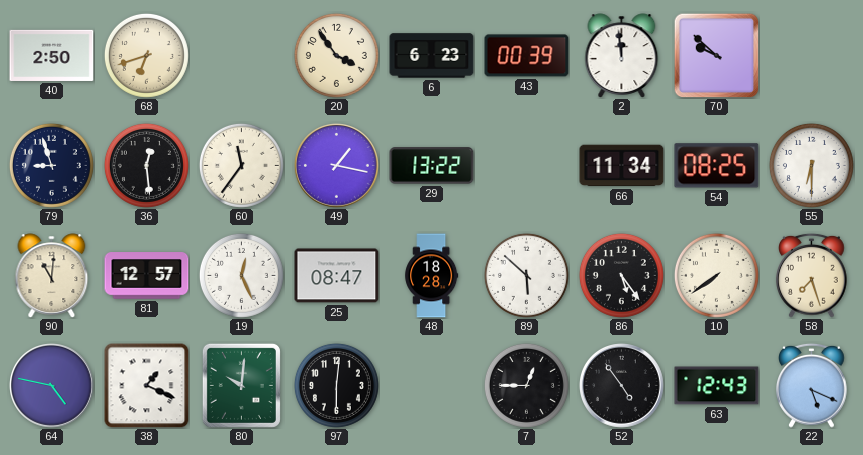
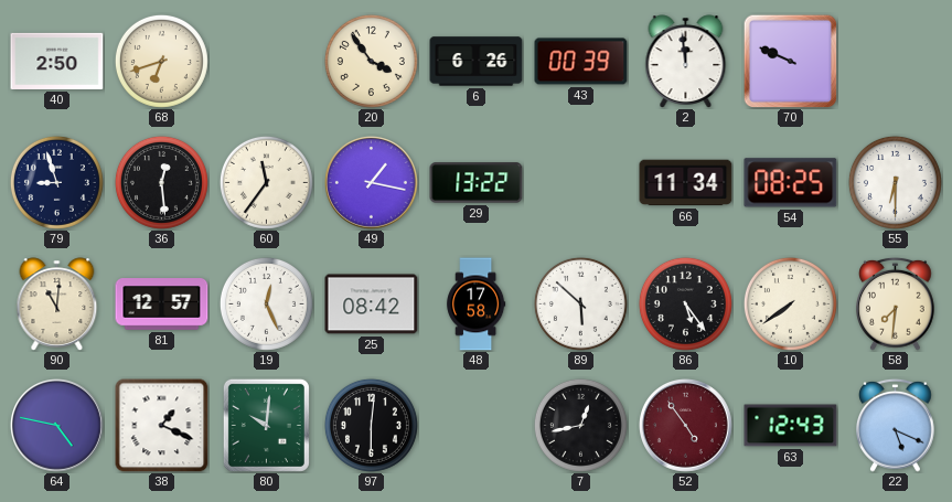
6: 6:23 -> 6:26
70: 9:52 -> 9:49
25: 08:47 -> 08:42
48: 18:28 -> 17:58
58: 7:27 -> 7:31
7: 12:45 -> 12:43
52 dial: black -> burgundy
